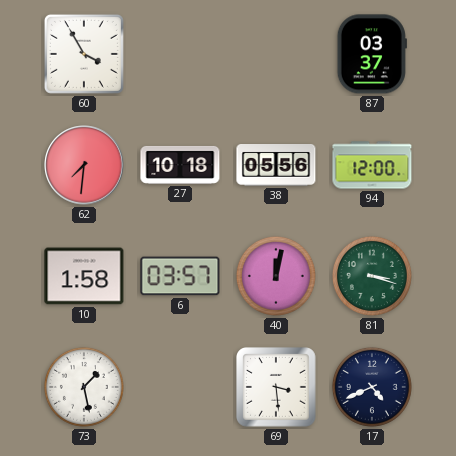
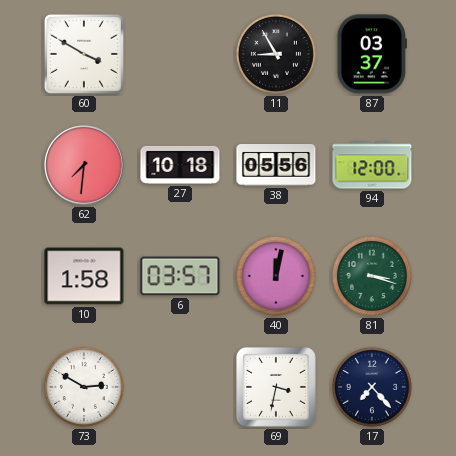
60: 3:55 -> 3:50
11: none -> 8:55
73: 1:28 -> 2:50
69: 3:29 -> 3:32
17: 4:41 -> 7:23
